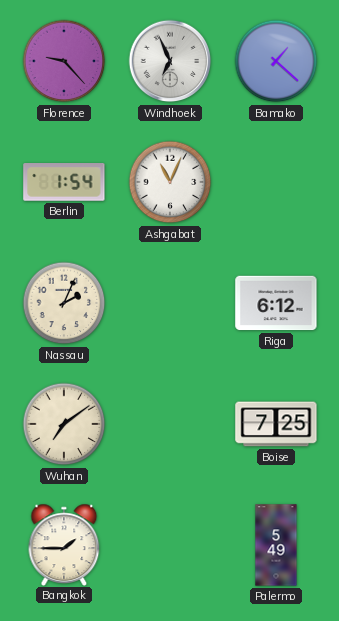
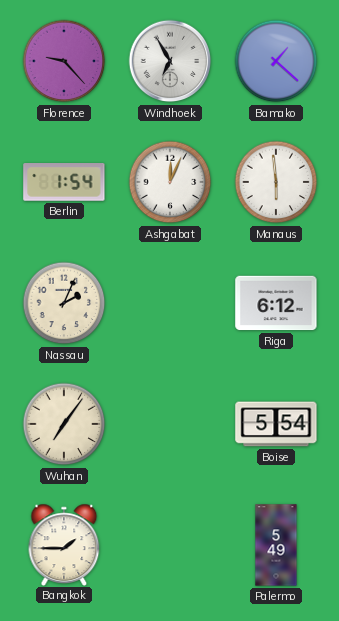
Windhoek: 6:56 -> 6:55
Ashgabat: 11:04 -> 12:04
Manaus: none -> 5:59
Wuhan: 7:09 -> 7:06
Boise: 7:25 -> 5:54
